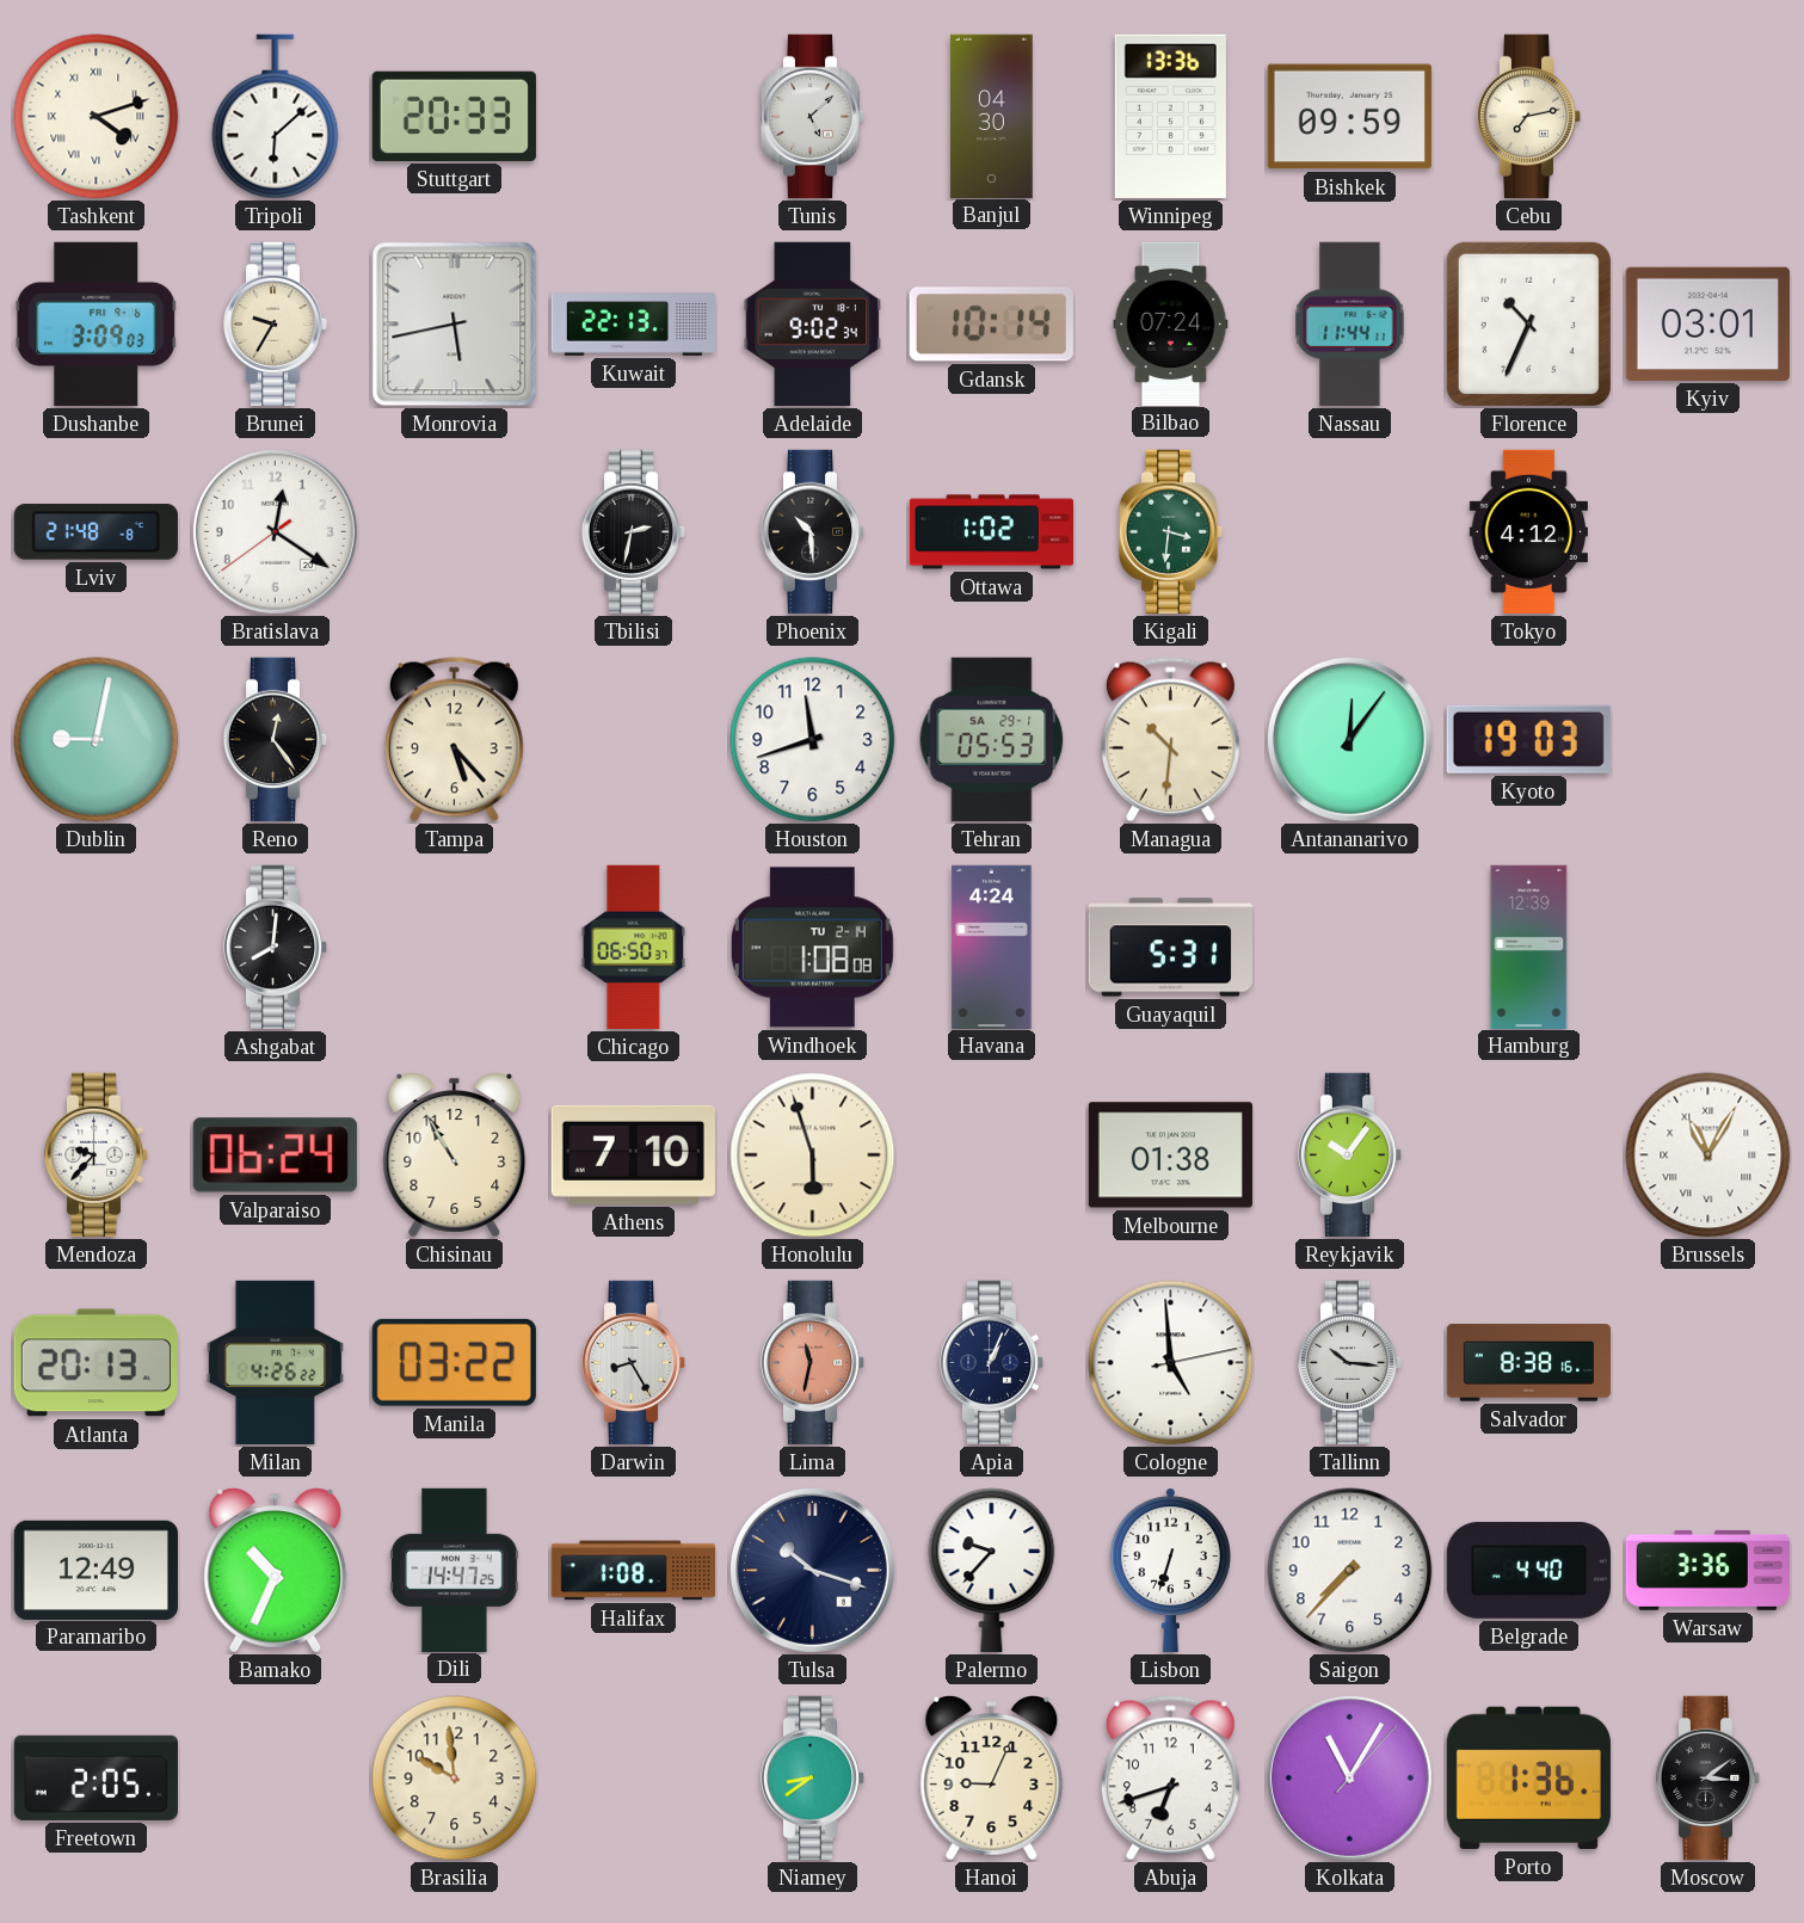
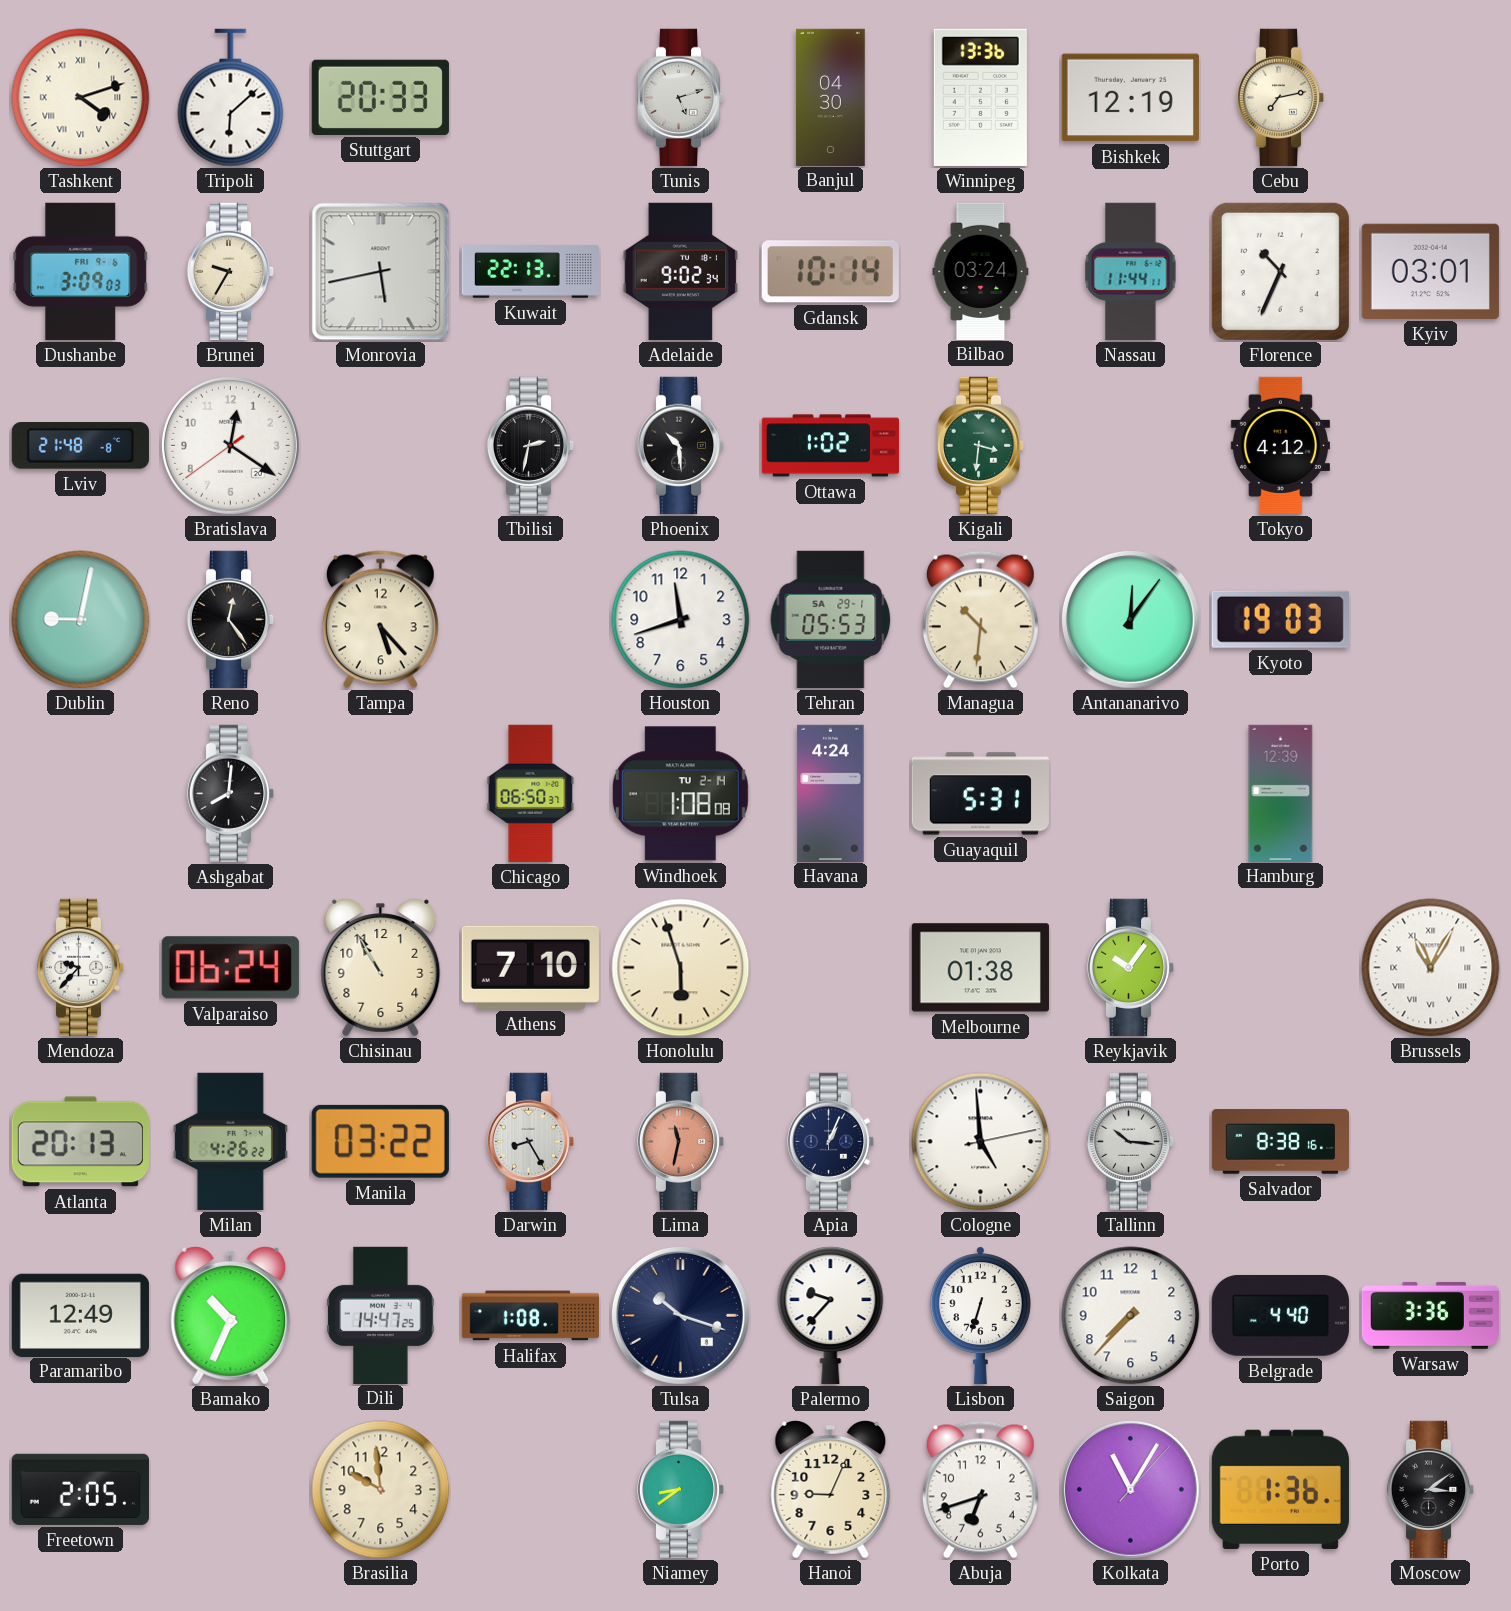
Tunis: 5:08 -> 5:12
Bishkek: 09:59 -> 12:19
Bilbao: 07:24 -> 03:24
